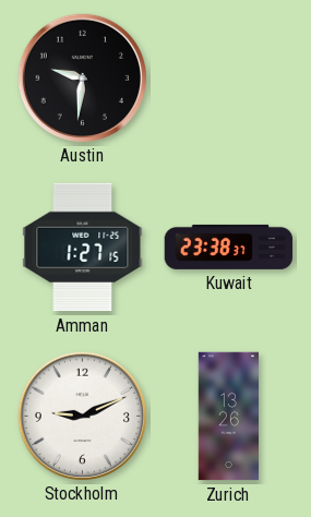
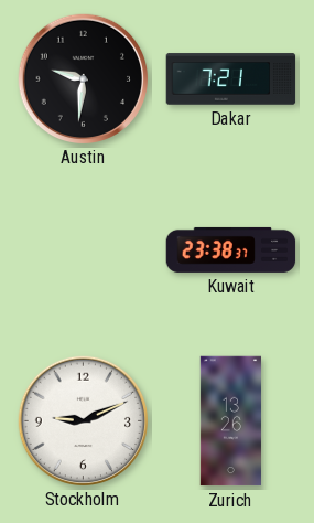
Dakar: none -> 7:21
Amman: 1:27 -> none
